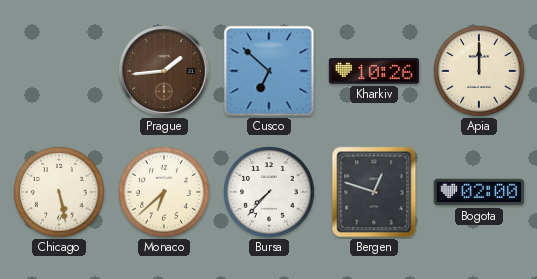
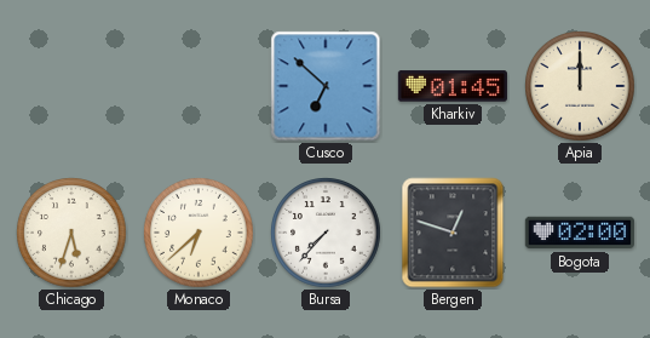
Prague: 1:44 -> none
Kharkiv: 10:26 -> 01:45
Chicago: 5:28 -> 5:33
